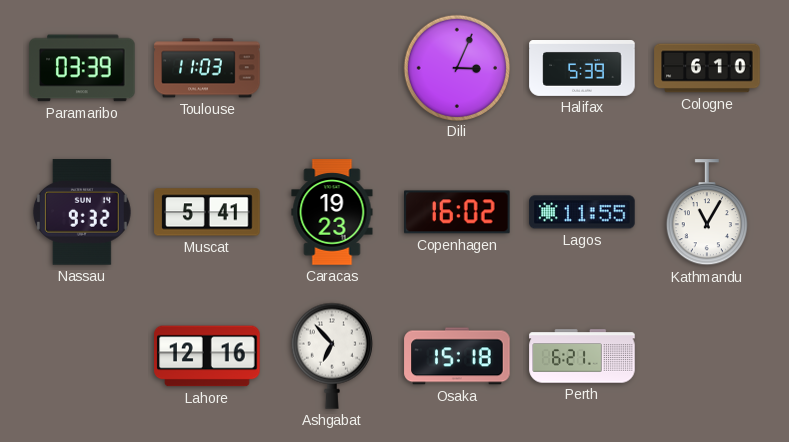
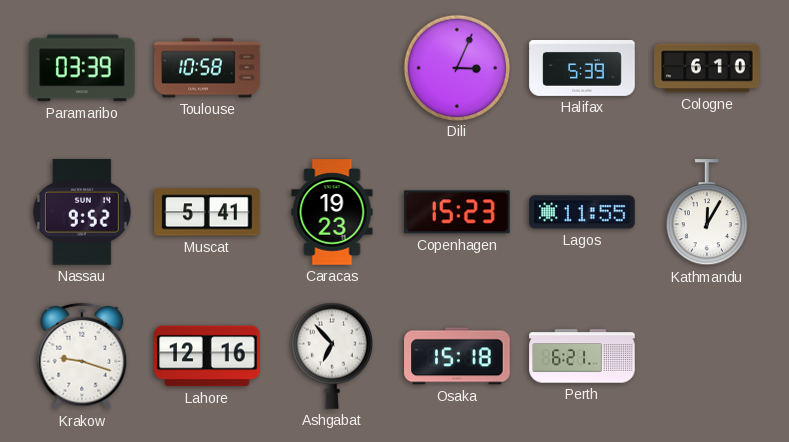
Toulouse: 11:03 -> 10:58
Nassau: 9:32 -> 9:52
Copenhagen: 16:02 -> 15:23
Kathmandu: 11:05 -> 12:05
Krakow: none -> 9:18
